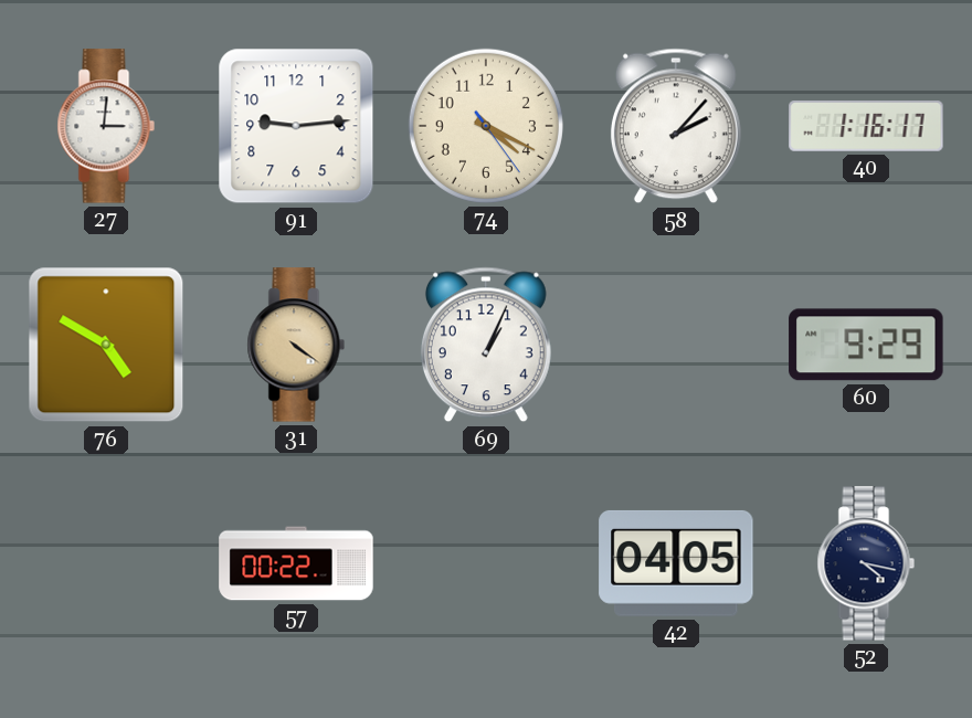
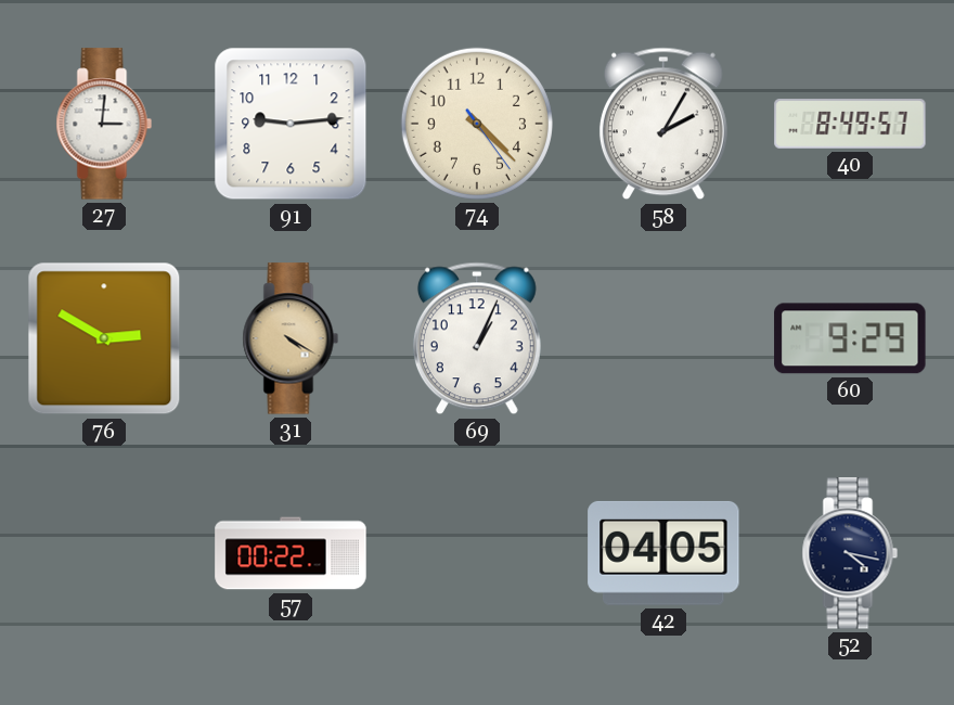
74: 4:19 -> 4:22
58: 2:07 -> 2:05
40: 1:16 -> 8:49
76: 4:50 -> 2:50
31: 4:21 -> 4:20
